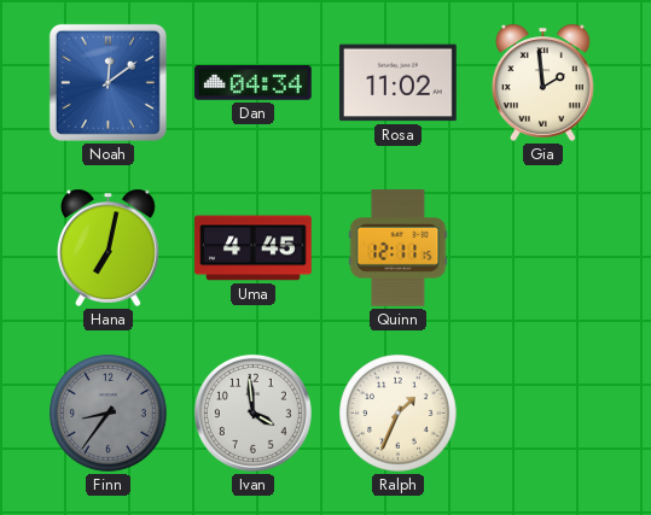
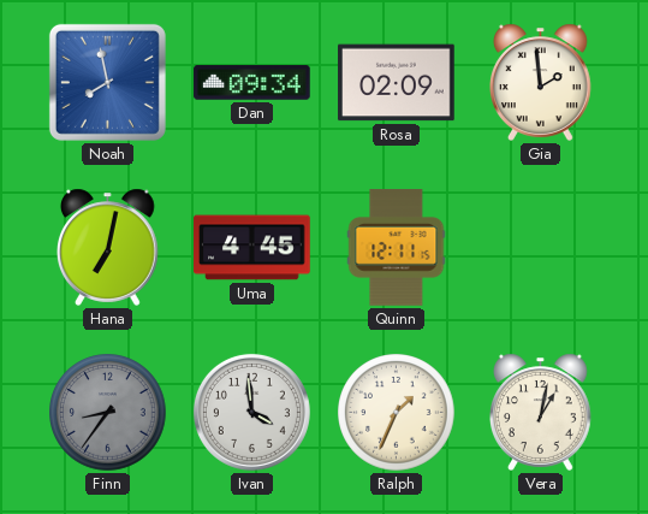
Noah: 12:09 -> 7:58
Dan: 04:34 -> 09:34
Rosa: 11:02 -> 02:09
Vera: none -> 1:02
